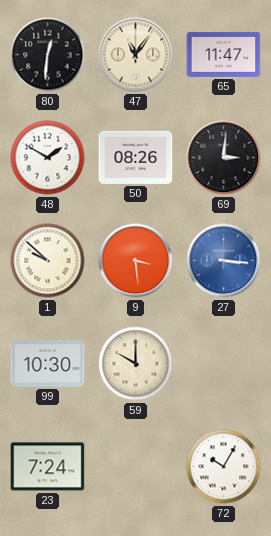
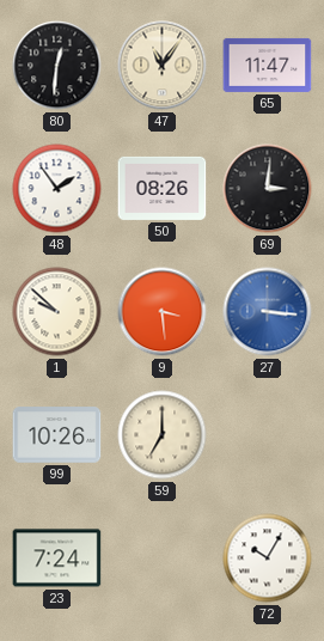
48: 1:50 -> 1:54
99: 10:30 -> 10:26
59: 10:00 -> 7:00
